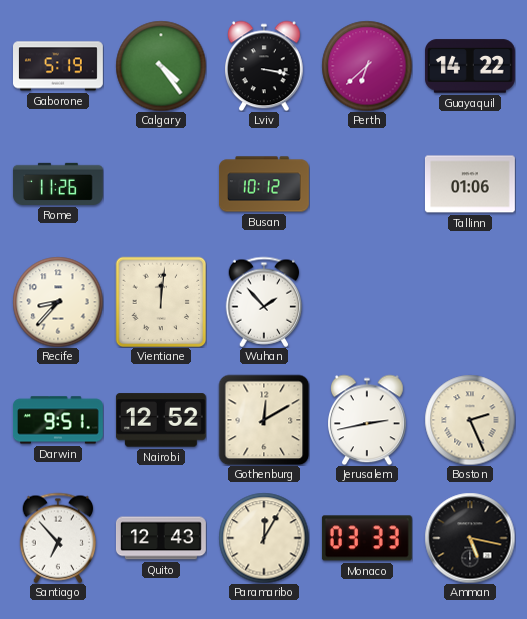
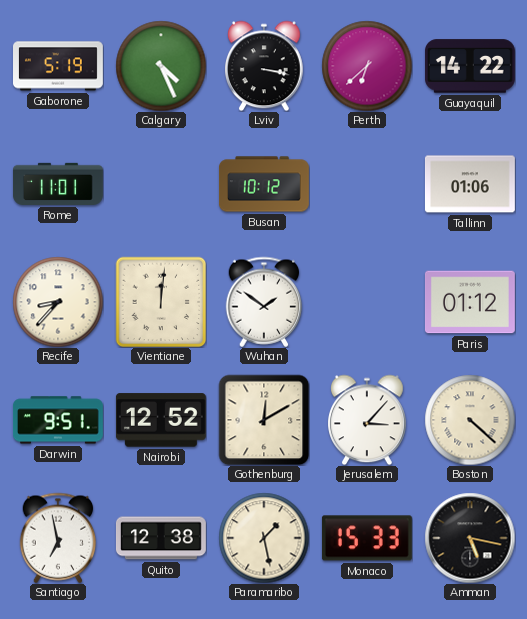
Calgary: 4:24 -> 4:26
Rome: 11:26 -> 11:01
Wuhan: 1:53 -> 1:51
Paris: none -> 01:12
Jerusalem: 2:43 -> 3:07
Boston: 2:26 -> 4:22
Santiago: 6:53 -> 6:58
Quito: 12:43 -> 12:38
Paramaribo: 12:05 -> 1:28
Monaco: 03:33 -> 15:33
